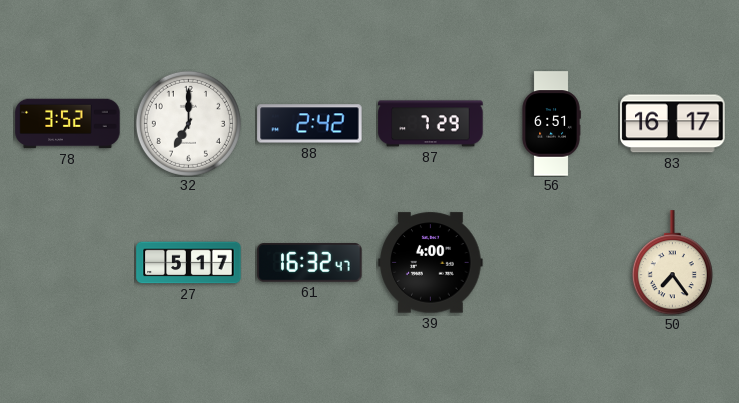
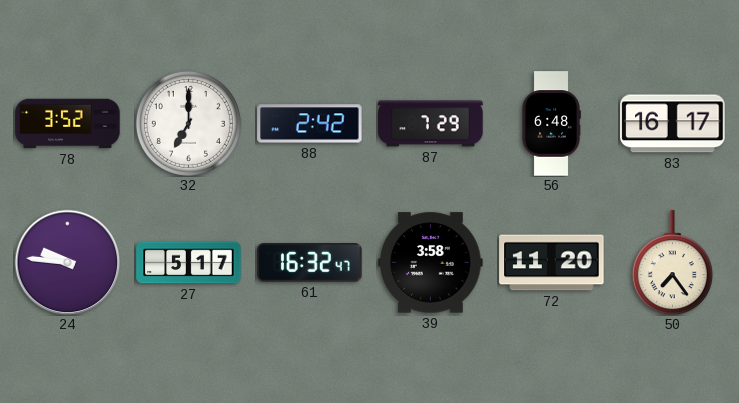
56: 6:51 -> 6:48
24: none -> 9:46
39: 4:00 -> 3:58
72: none -> 11:20
